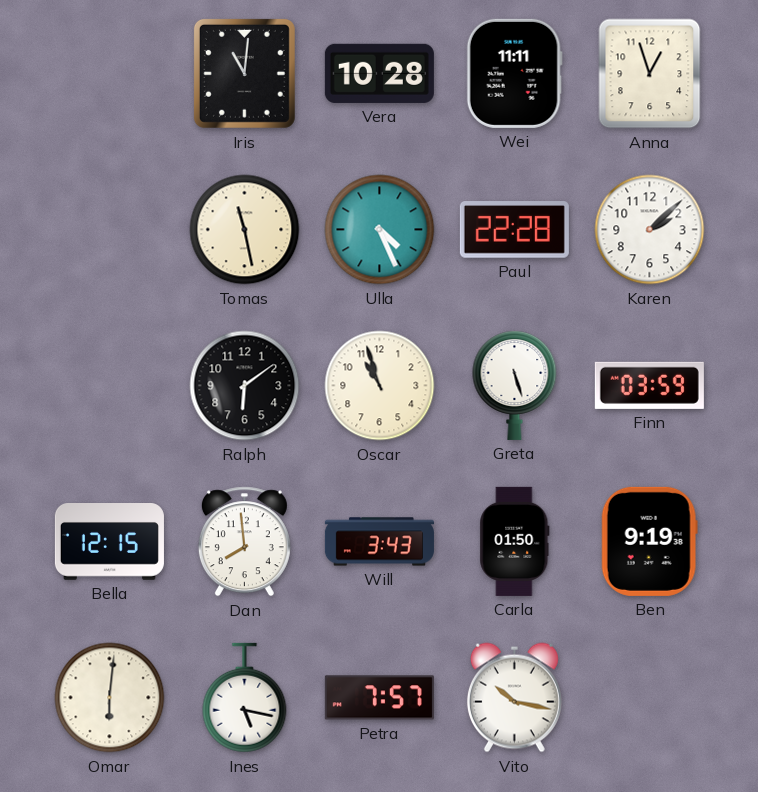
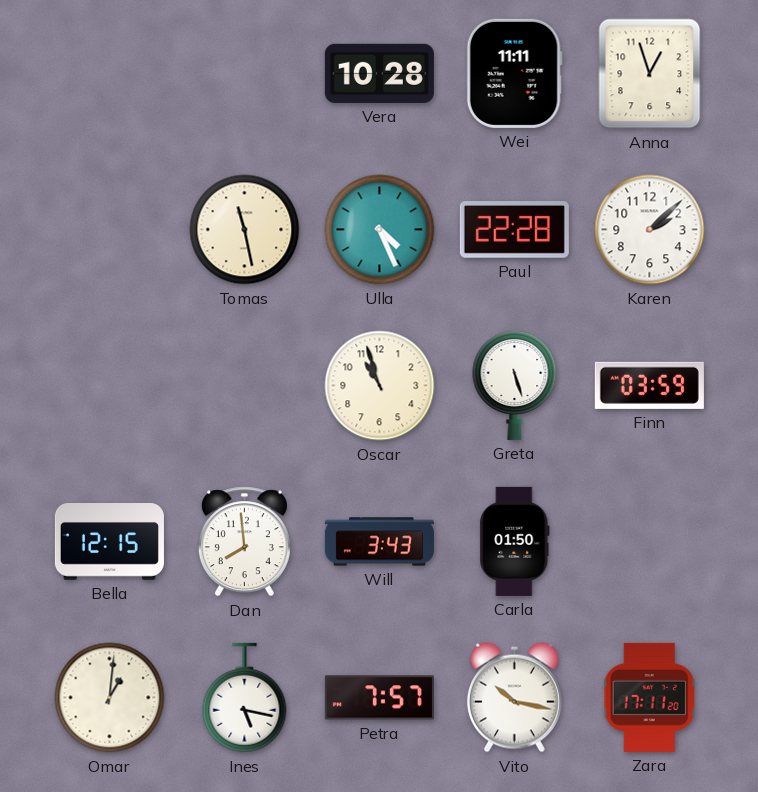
Iris: 11:01 -> none
Ralph: 6:09 -> none
Ben: 9:19 -> none
Omar: 6:01 -> 1:01
Zara: none -> 17:11
